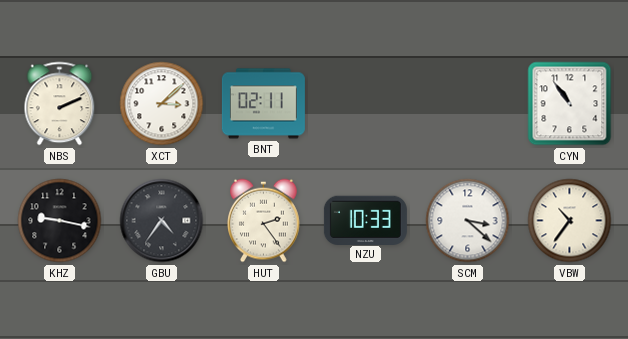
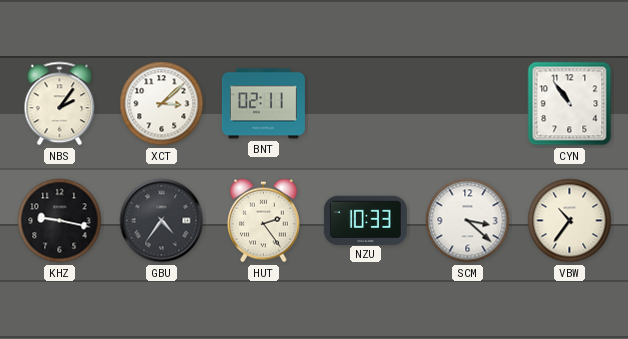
NBS: 2:11 -> 2:06
